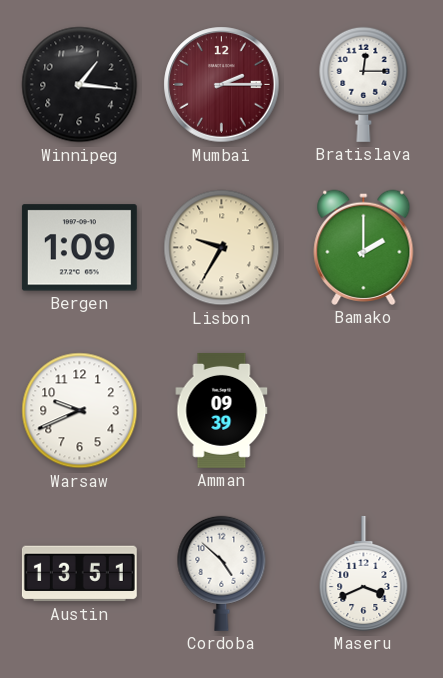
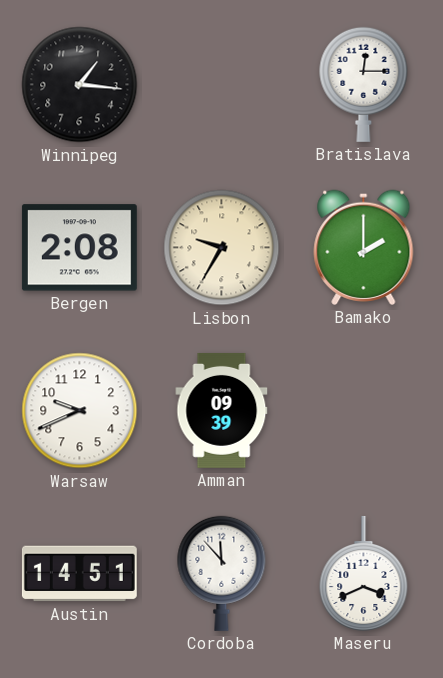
Mumbai: 2:15 -> none
Bergen: 1:09 -> 2:08
Austin: 13:51 -> 14:51
Cordoba: 4:52 -> 11:53
